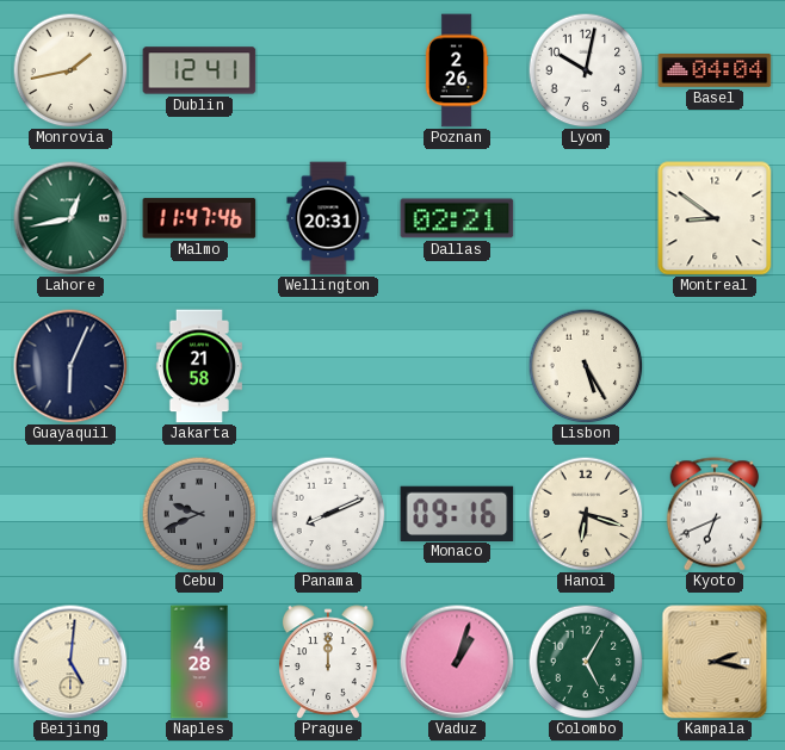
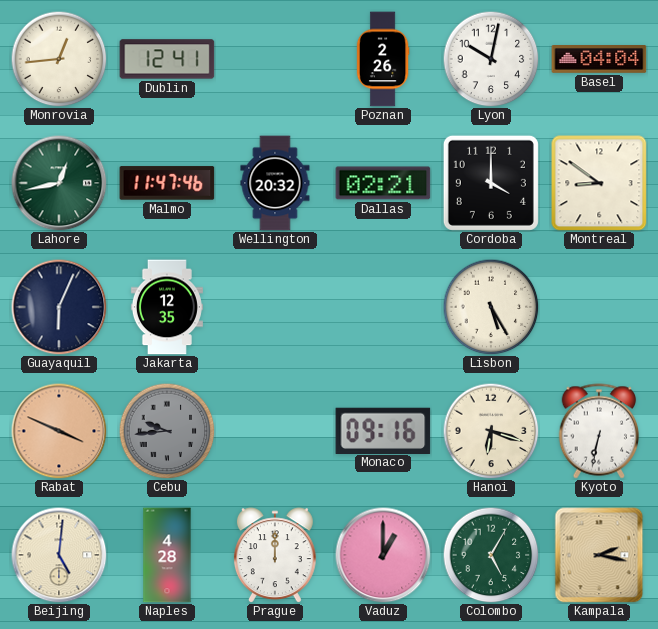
Monrovia: 1:43 -> 12:44
Wellington: 20:31 -> 20:32
Cordoba: none -> 4:00
Jakarta: 21:58 -> 12:35
Rabat: none -> 3:49
Cebu: 9:41 -> 9:44
Panama: 8:11 -> none
Kyoto: 6:41 -> 6:32
Vaduz: 1:03 -> 1:00
